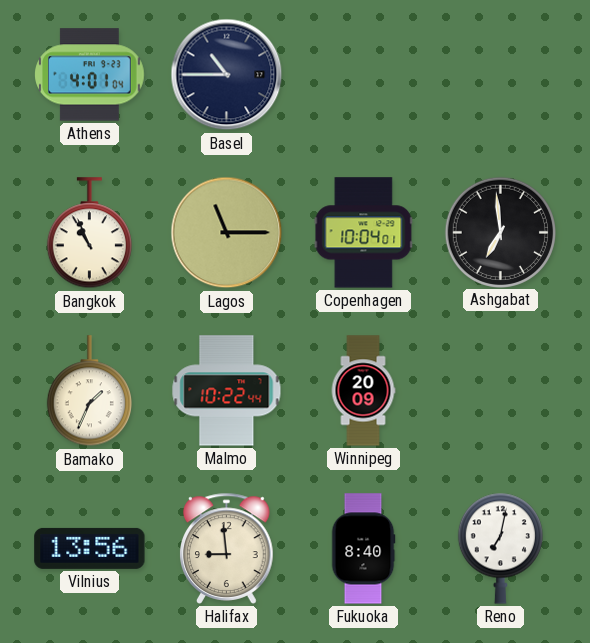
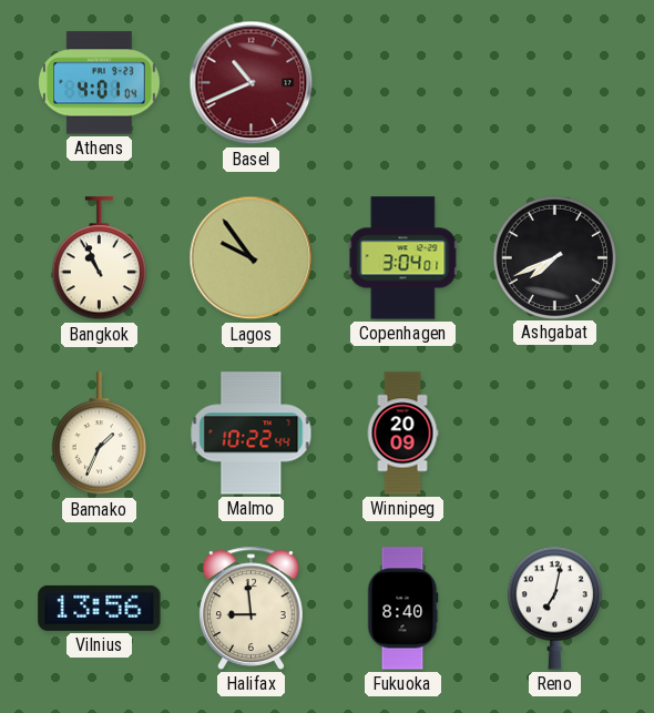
Basel: 10:45 -> 10:41
Basel dial: navy -> burgundy
Lagos: 11:15 -> 9:54
Copenhagen: 10:04 -> 3:04
Ashgabat: 6:59 -> 7:41
